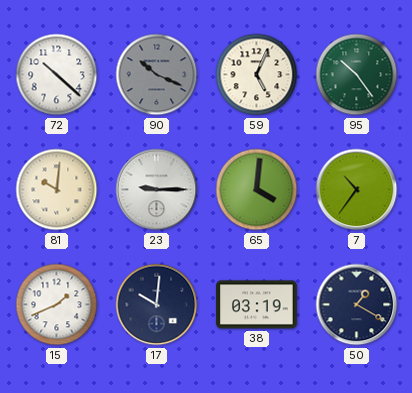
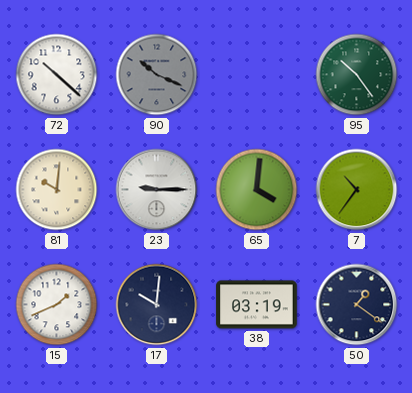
59: 5:04 -> none
50: 1:20 -> 1:21
